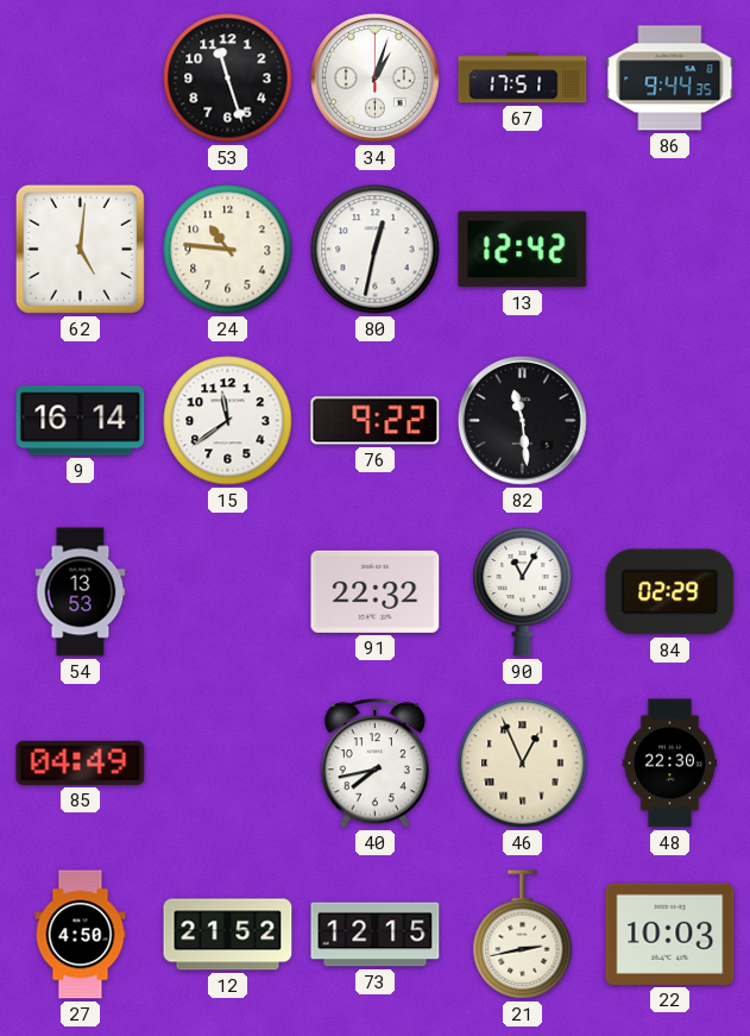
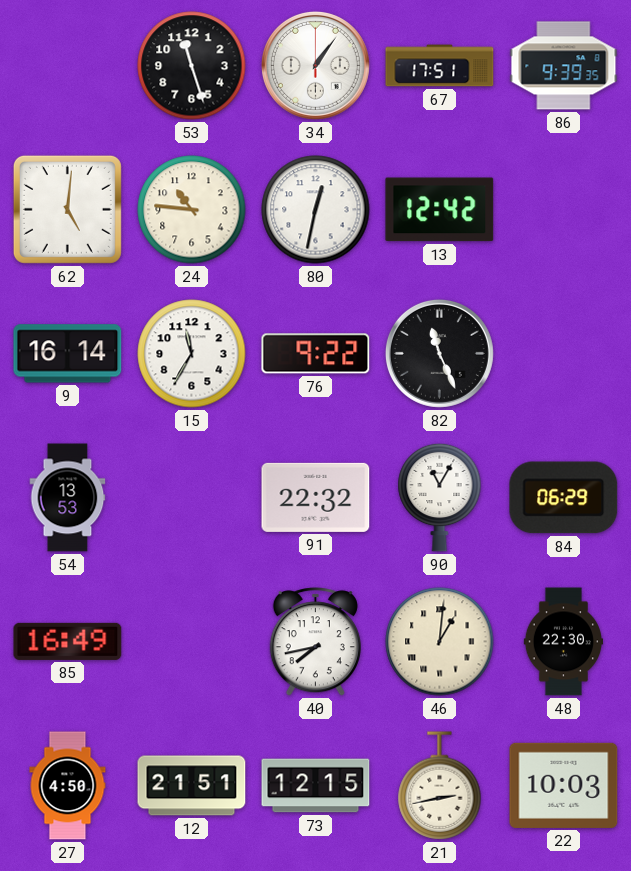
34: 1:03 -> 1:06
86: 9:44 -> 9:39
15: 11:39 -> 11:35
82: 11:29 -> 11:26
84: 02:29 -> 06:29
85: 04:49 -> 16:49
46: 12:56 -> 1:01
12: 21:52 -> 21:51
